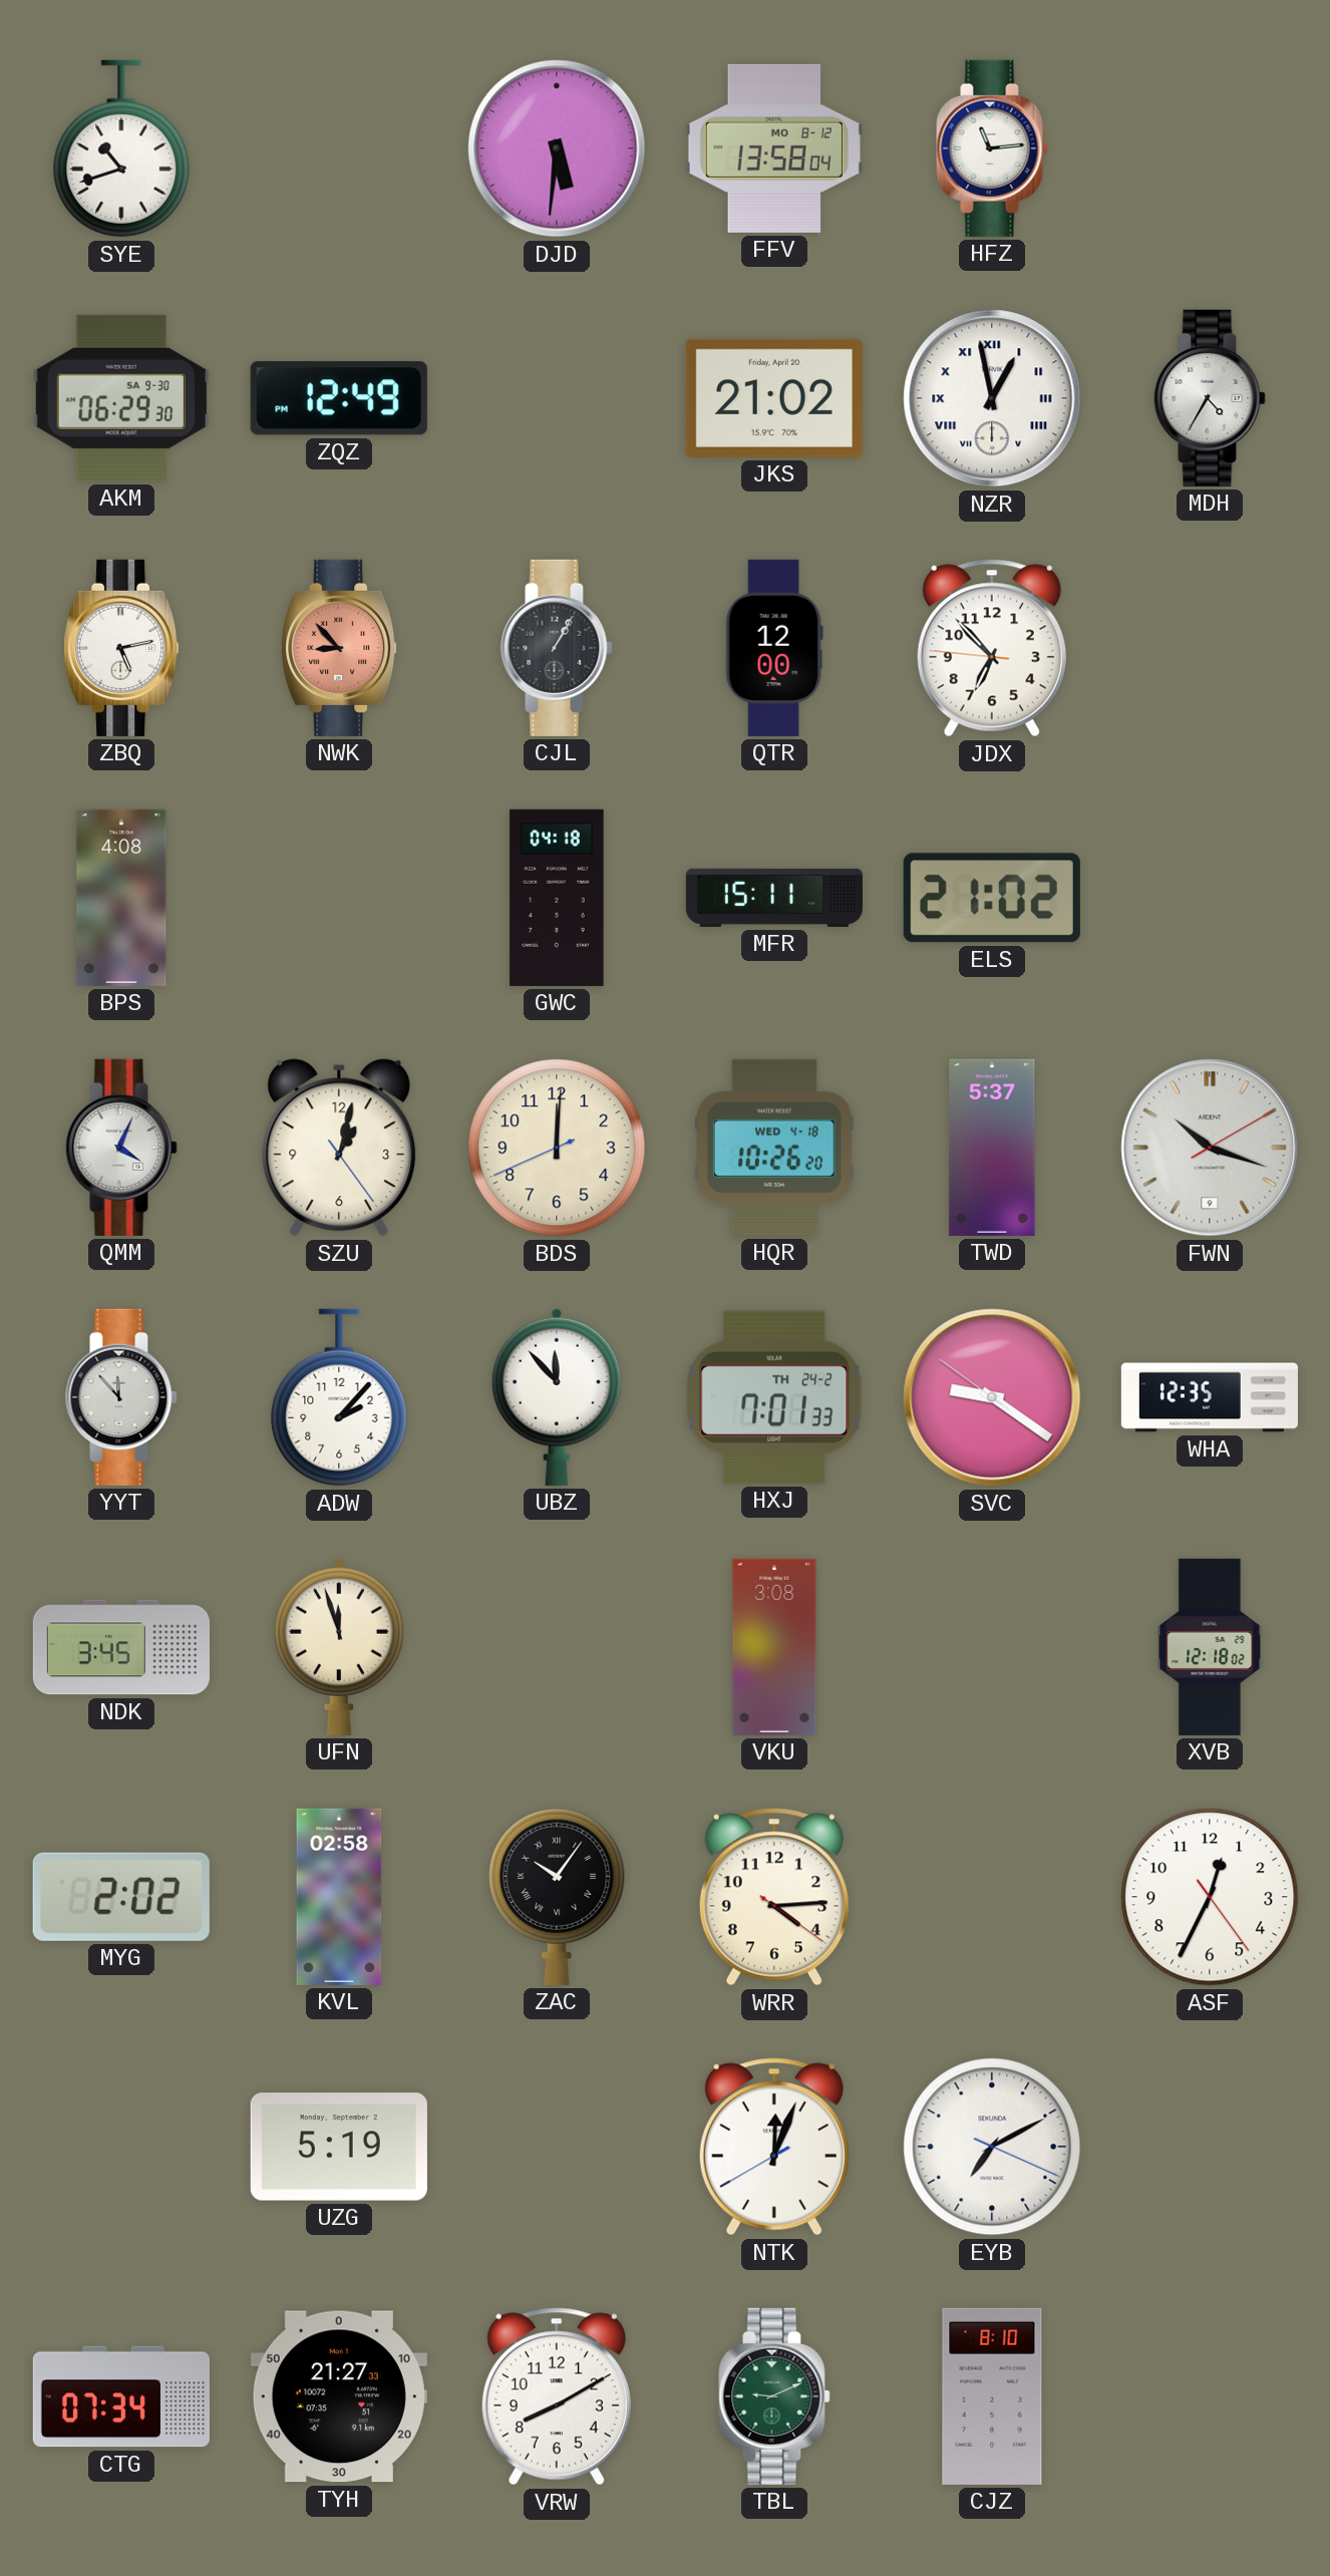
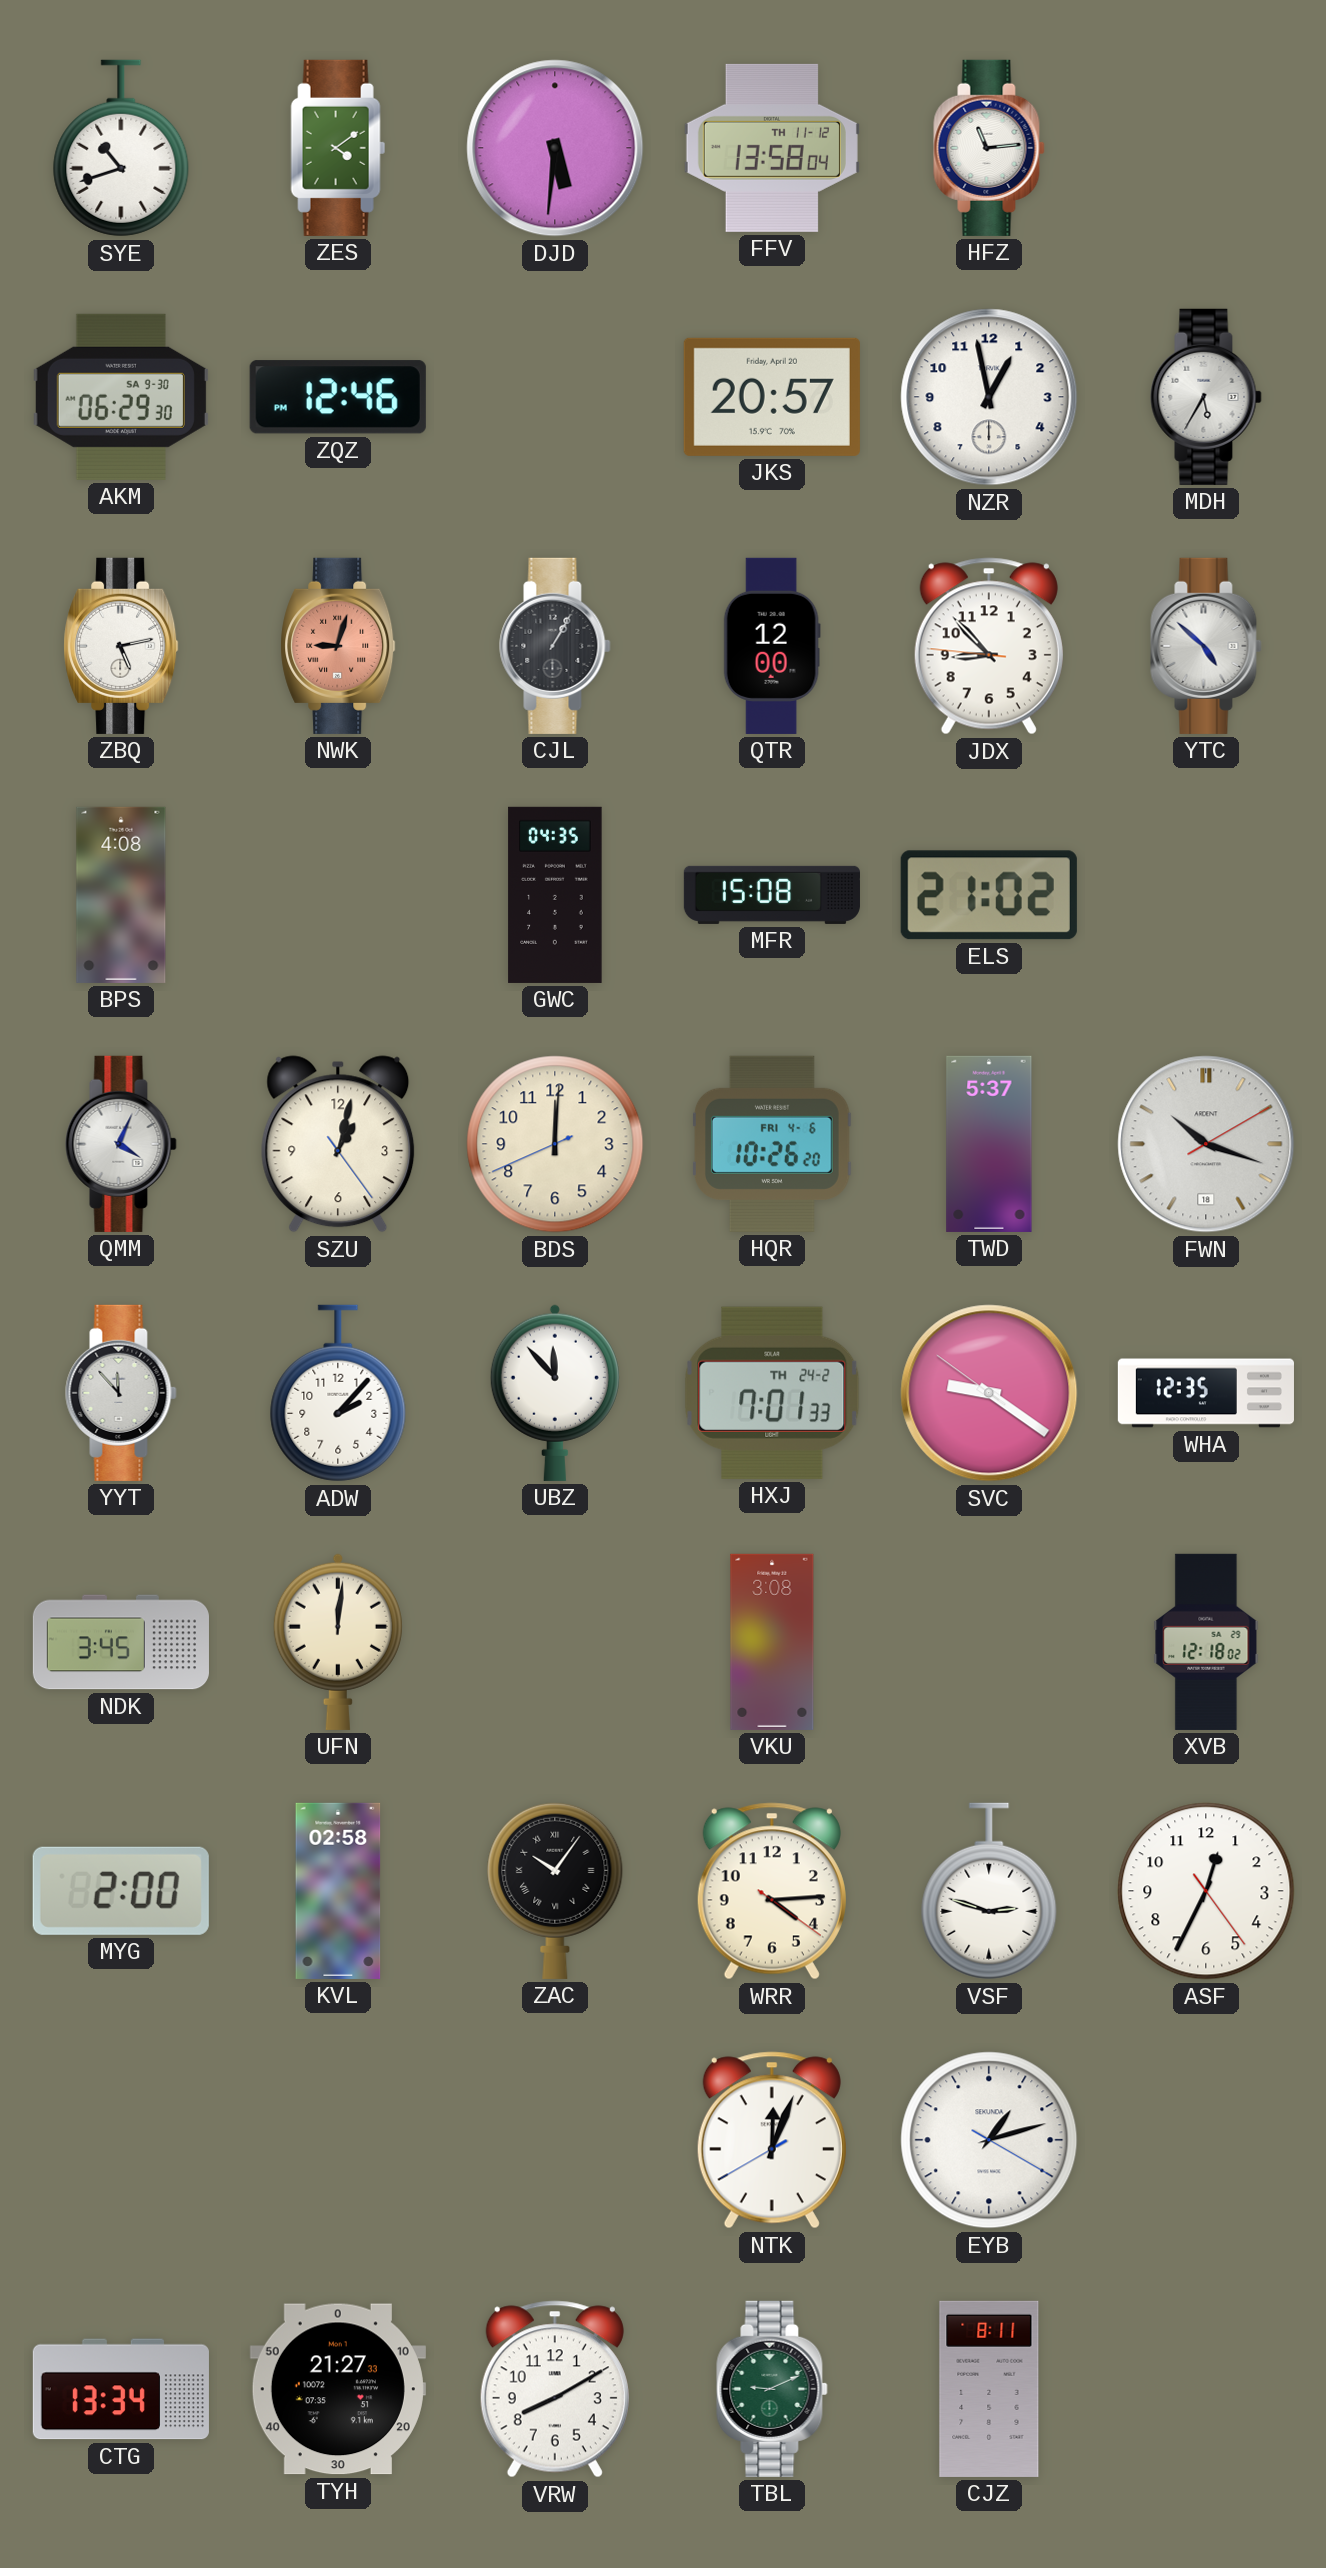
ZES: none -> 4:09
FFV date: MO 8-12 -> TH 11-12
ZQZ: 12:49 -> 12:46
JKS: 21:02 -> 20:57
NZR numerals: Roman -> Arabic
MDH: 4:35 -> 5:35
NWK: 8:53 -> 9:03
JDX: 6:52 -> 8:52
YTC: none -> 4:52
GWC: 04:18 -> 04:35
MFR: 15:11 -> 15:08
HQR date: WED 4-18 -> FRI 4-6
FWN date: 9 -> 18
UFN: 11:57 -> 12:01
MYG: 2:02 -> 2:00
VSF: none -> 2:48
UZG: 5:19 -> none
EYB: 7:10 -> 1:12
CTG: 07:34 -> 13:34
CJZ: 8:10 -> 8:11
